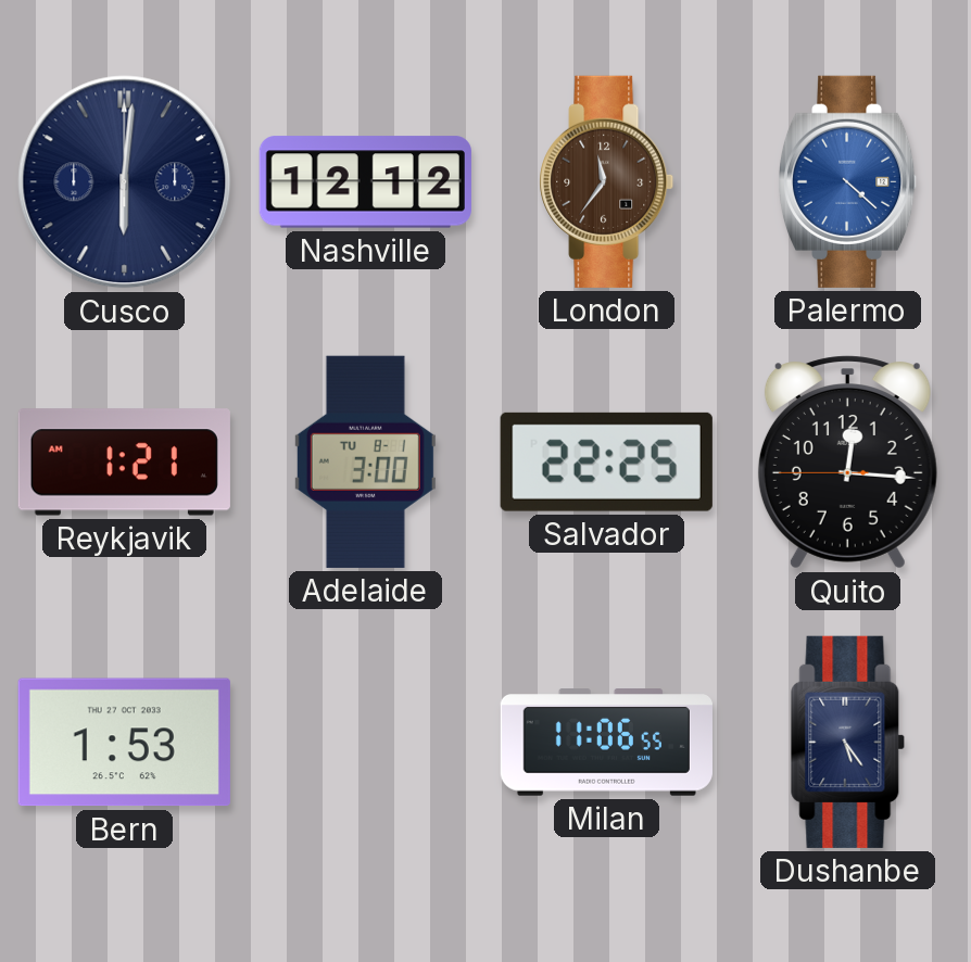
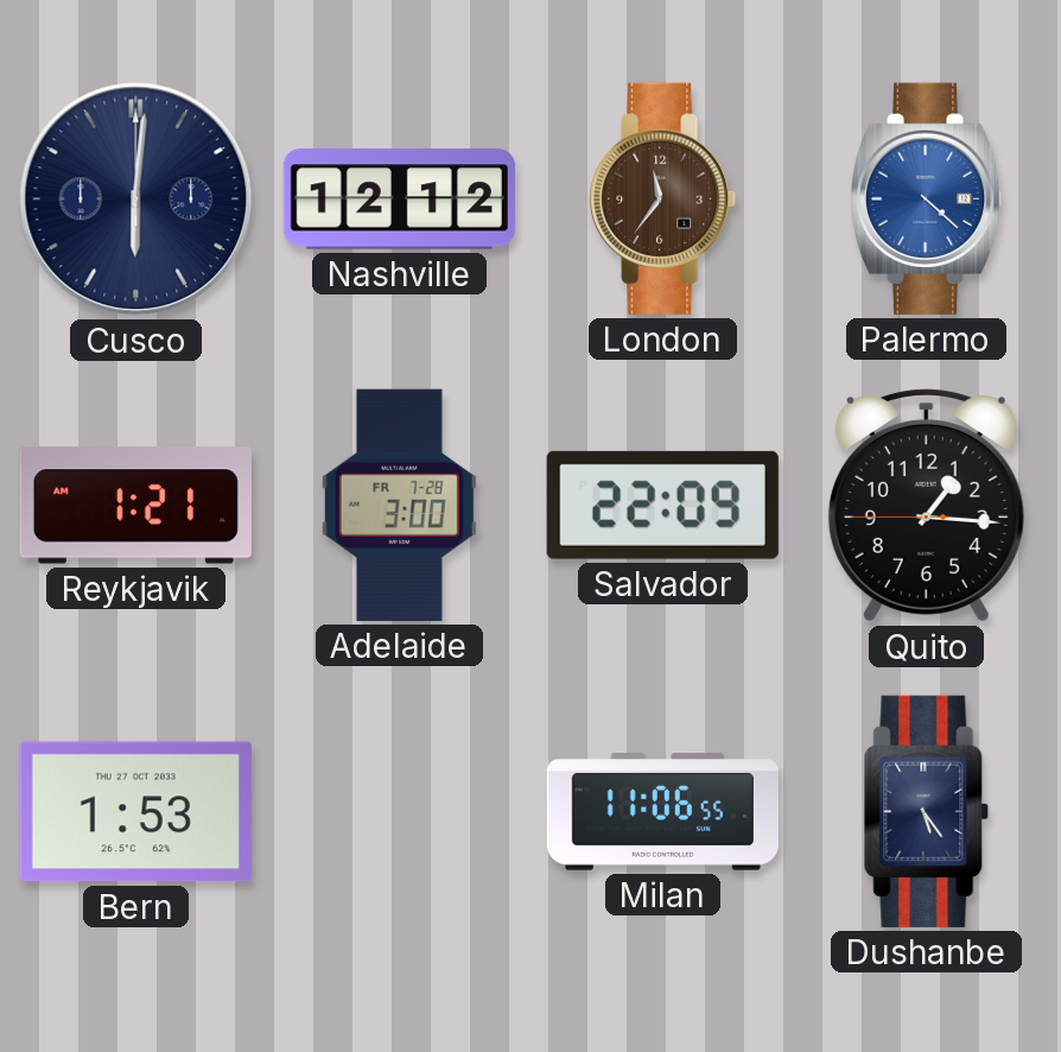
Adelaide date: TU 8-1 -> FR 7-28
Salvador: 22:25 -> 22:09
Quito: 12:15 -> 1:15
